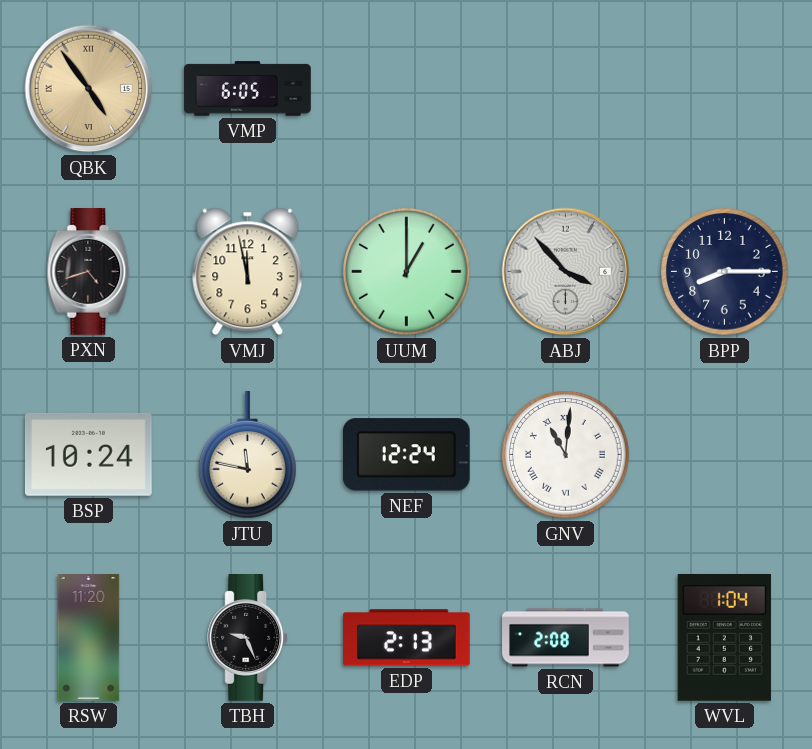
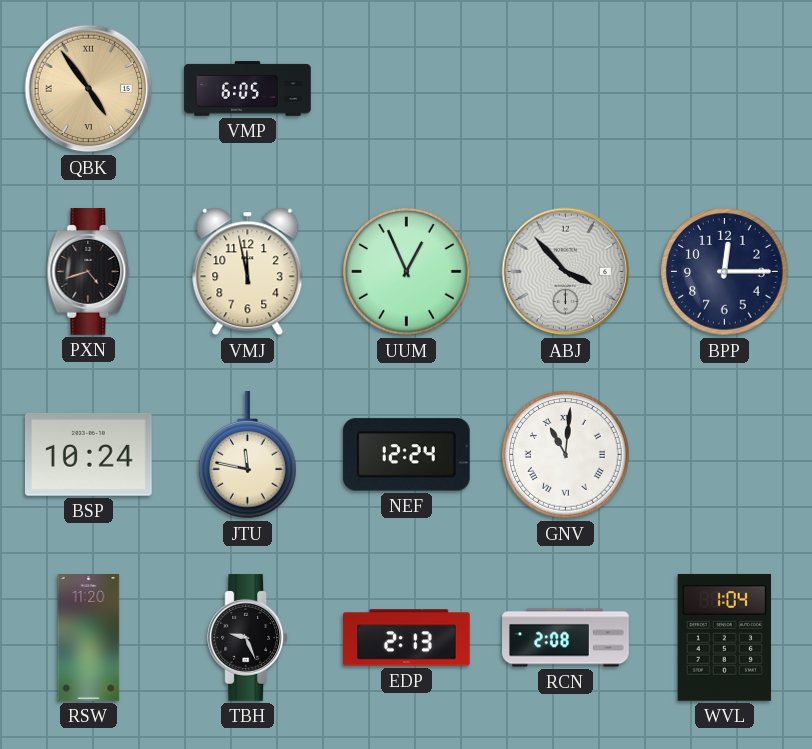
UUM: 1:00 -> 12:56
BPP: 8:15 -> 12:15
